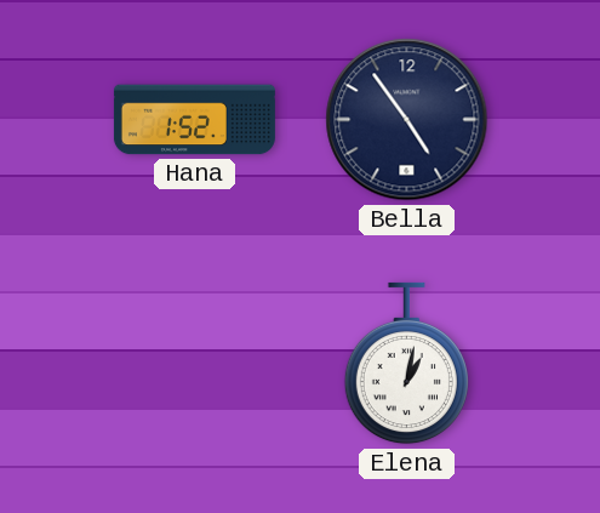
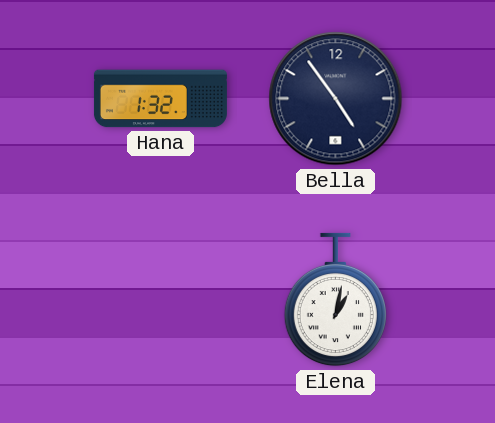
Hana: 1:52 -> 1:32
